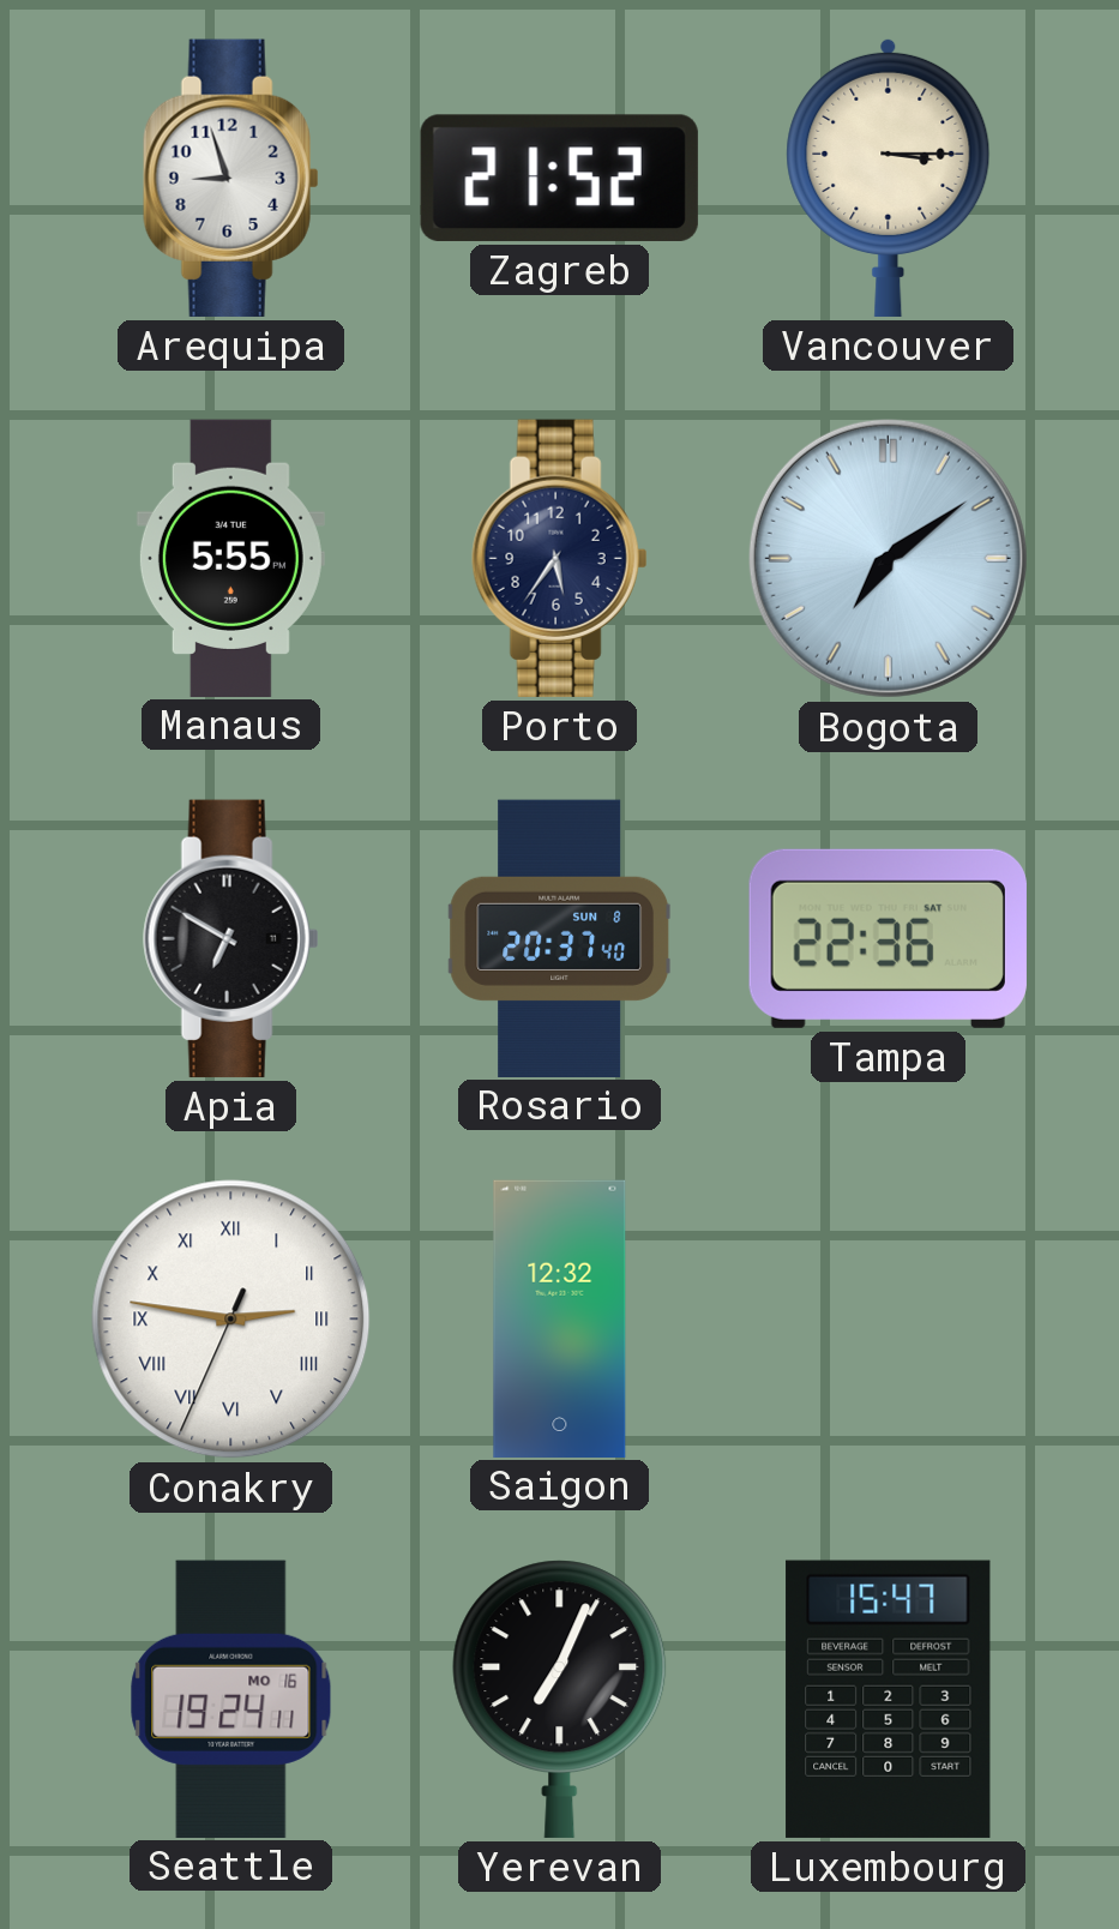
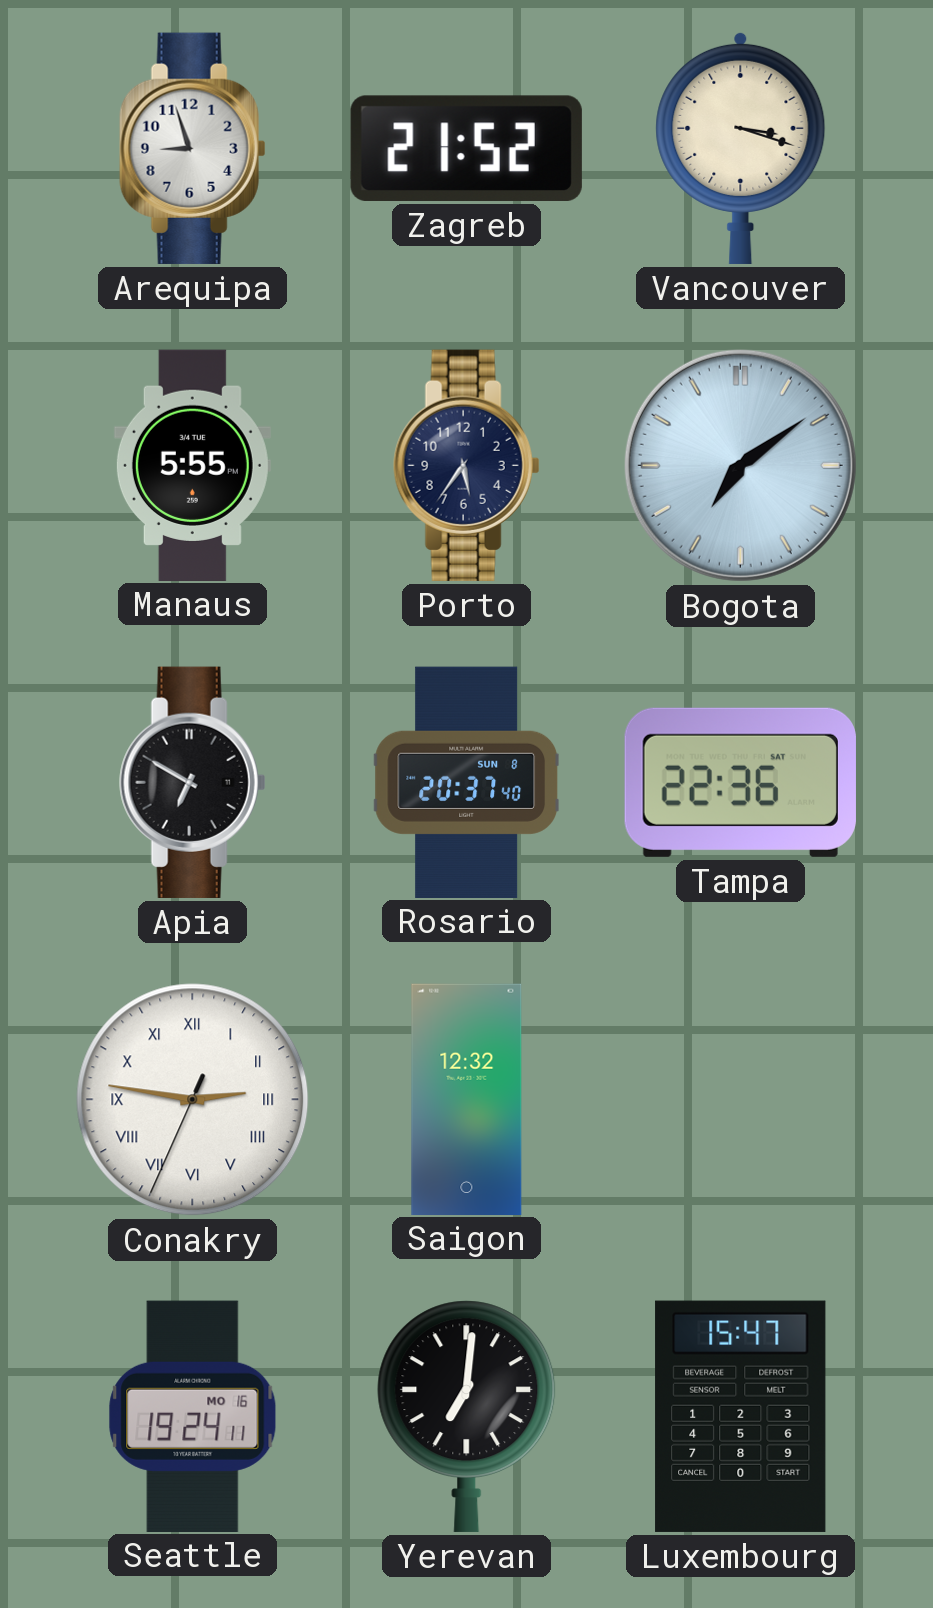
Vancouver: 3:15 -> 3:18
Yerevan: 7:04 -> 7:01
